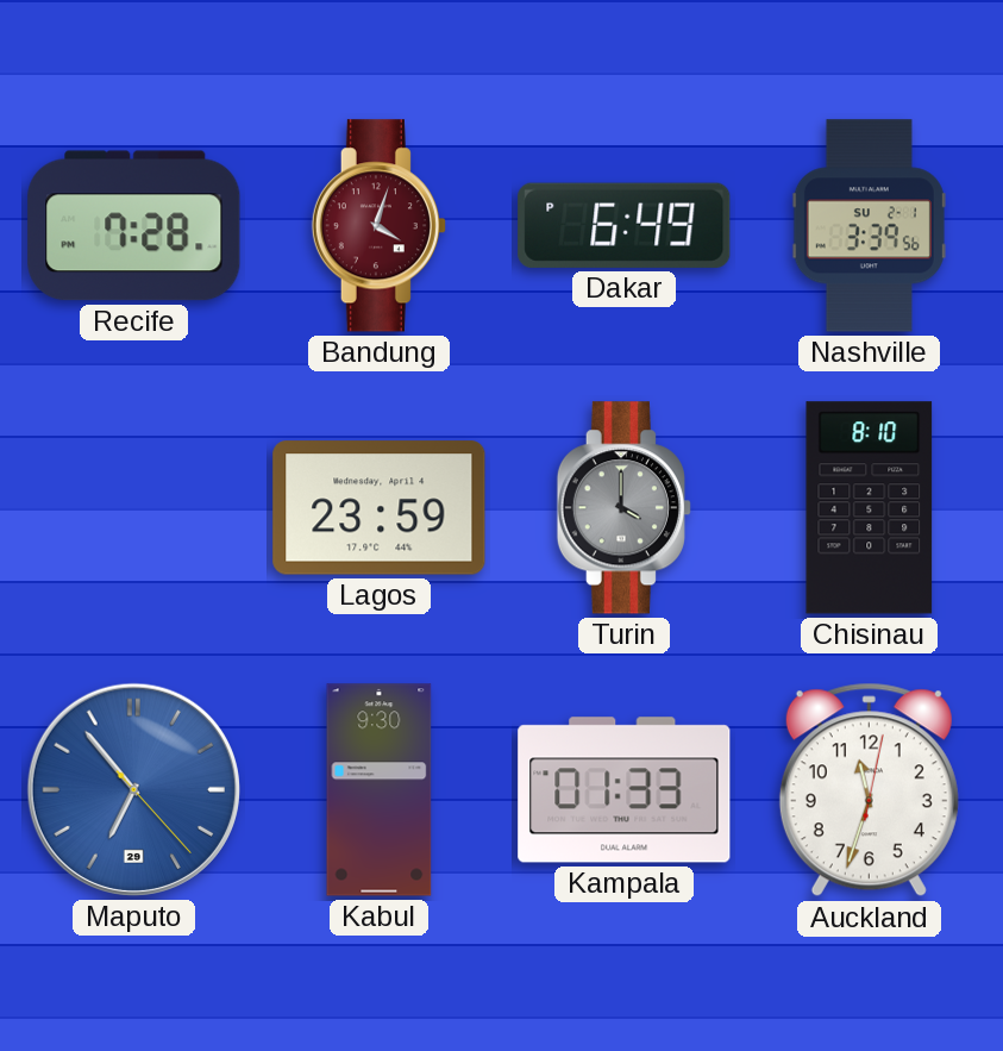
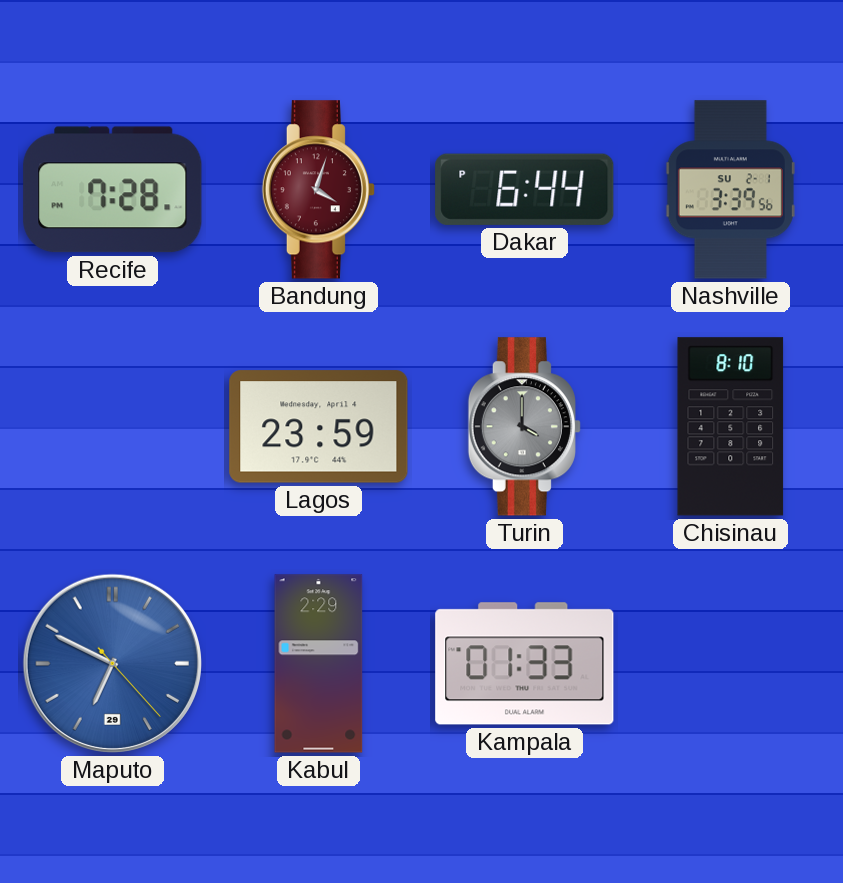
Dakar: 6:49 -> 6:44
Maputo: 6:53 -> 6:49
Kabul: 9:30 -> 2:29
Auckland: 11:33 -> none
